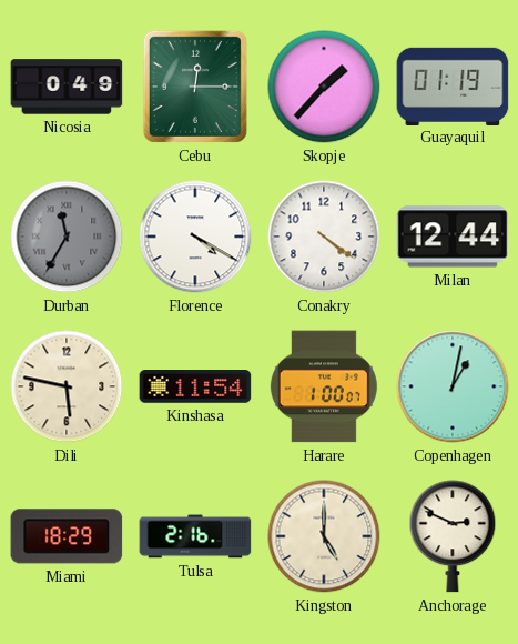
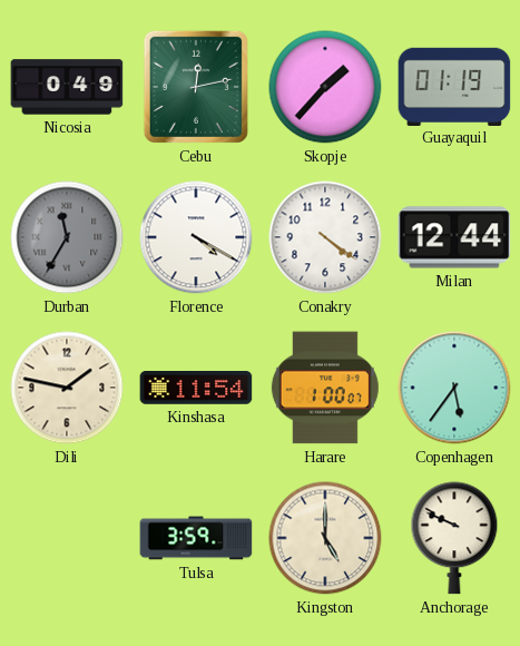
Cebu: 12:15 -> 12:13
Dili: 5:47 -> 1:47
Copenhagen: 1:02 -> 5:36
Miami: 18:29 -> none
Tulsa: 2:16 -> 3:59
Anchorage: 2:49 -> 9:49
